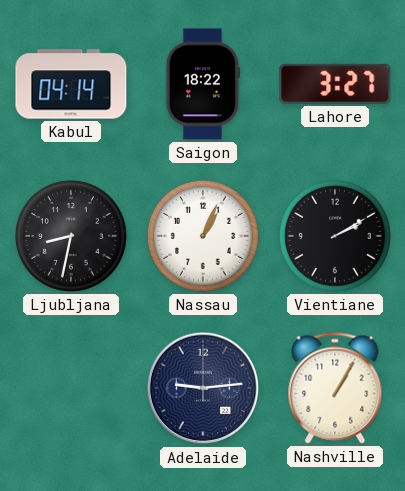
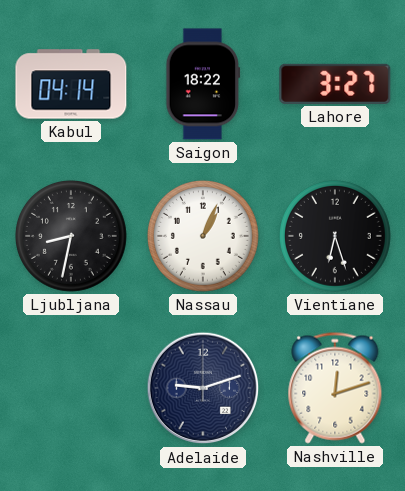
Vientiane: 2:10 -> 6:27
Adelaide: 9:14 -> 9:12
Nashville: 1:05 -> 12:12
